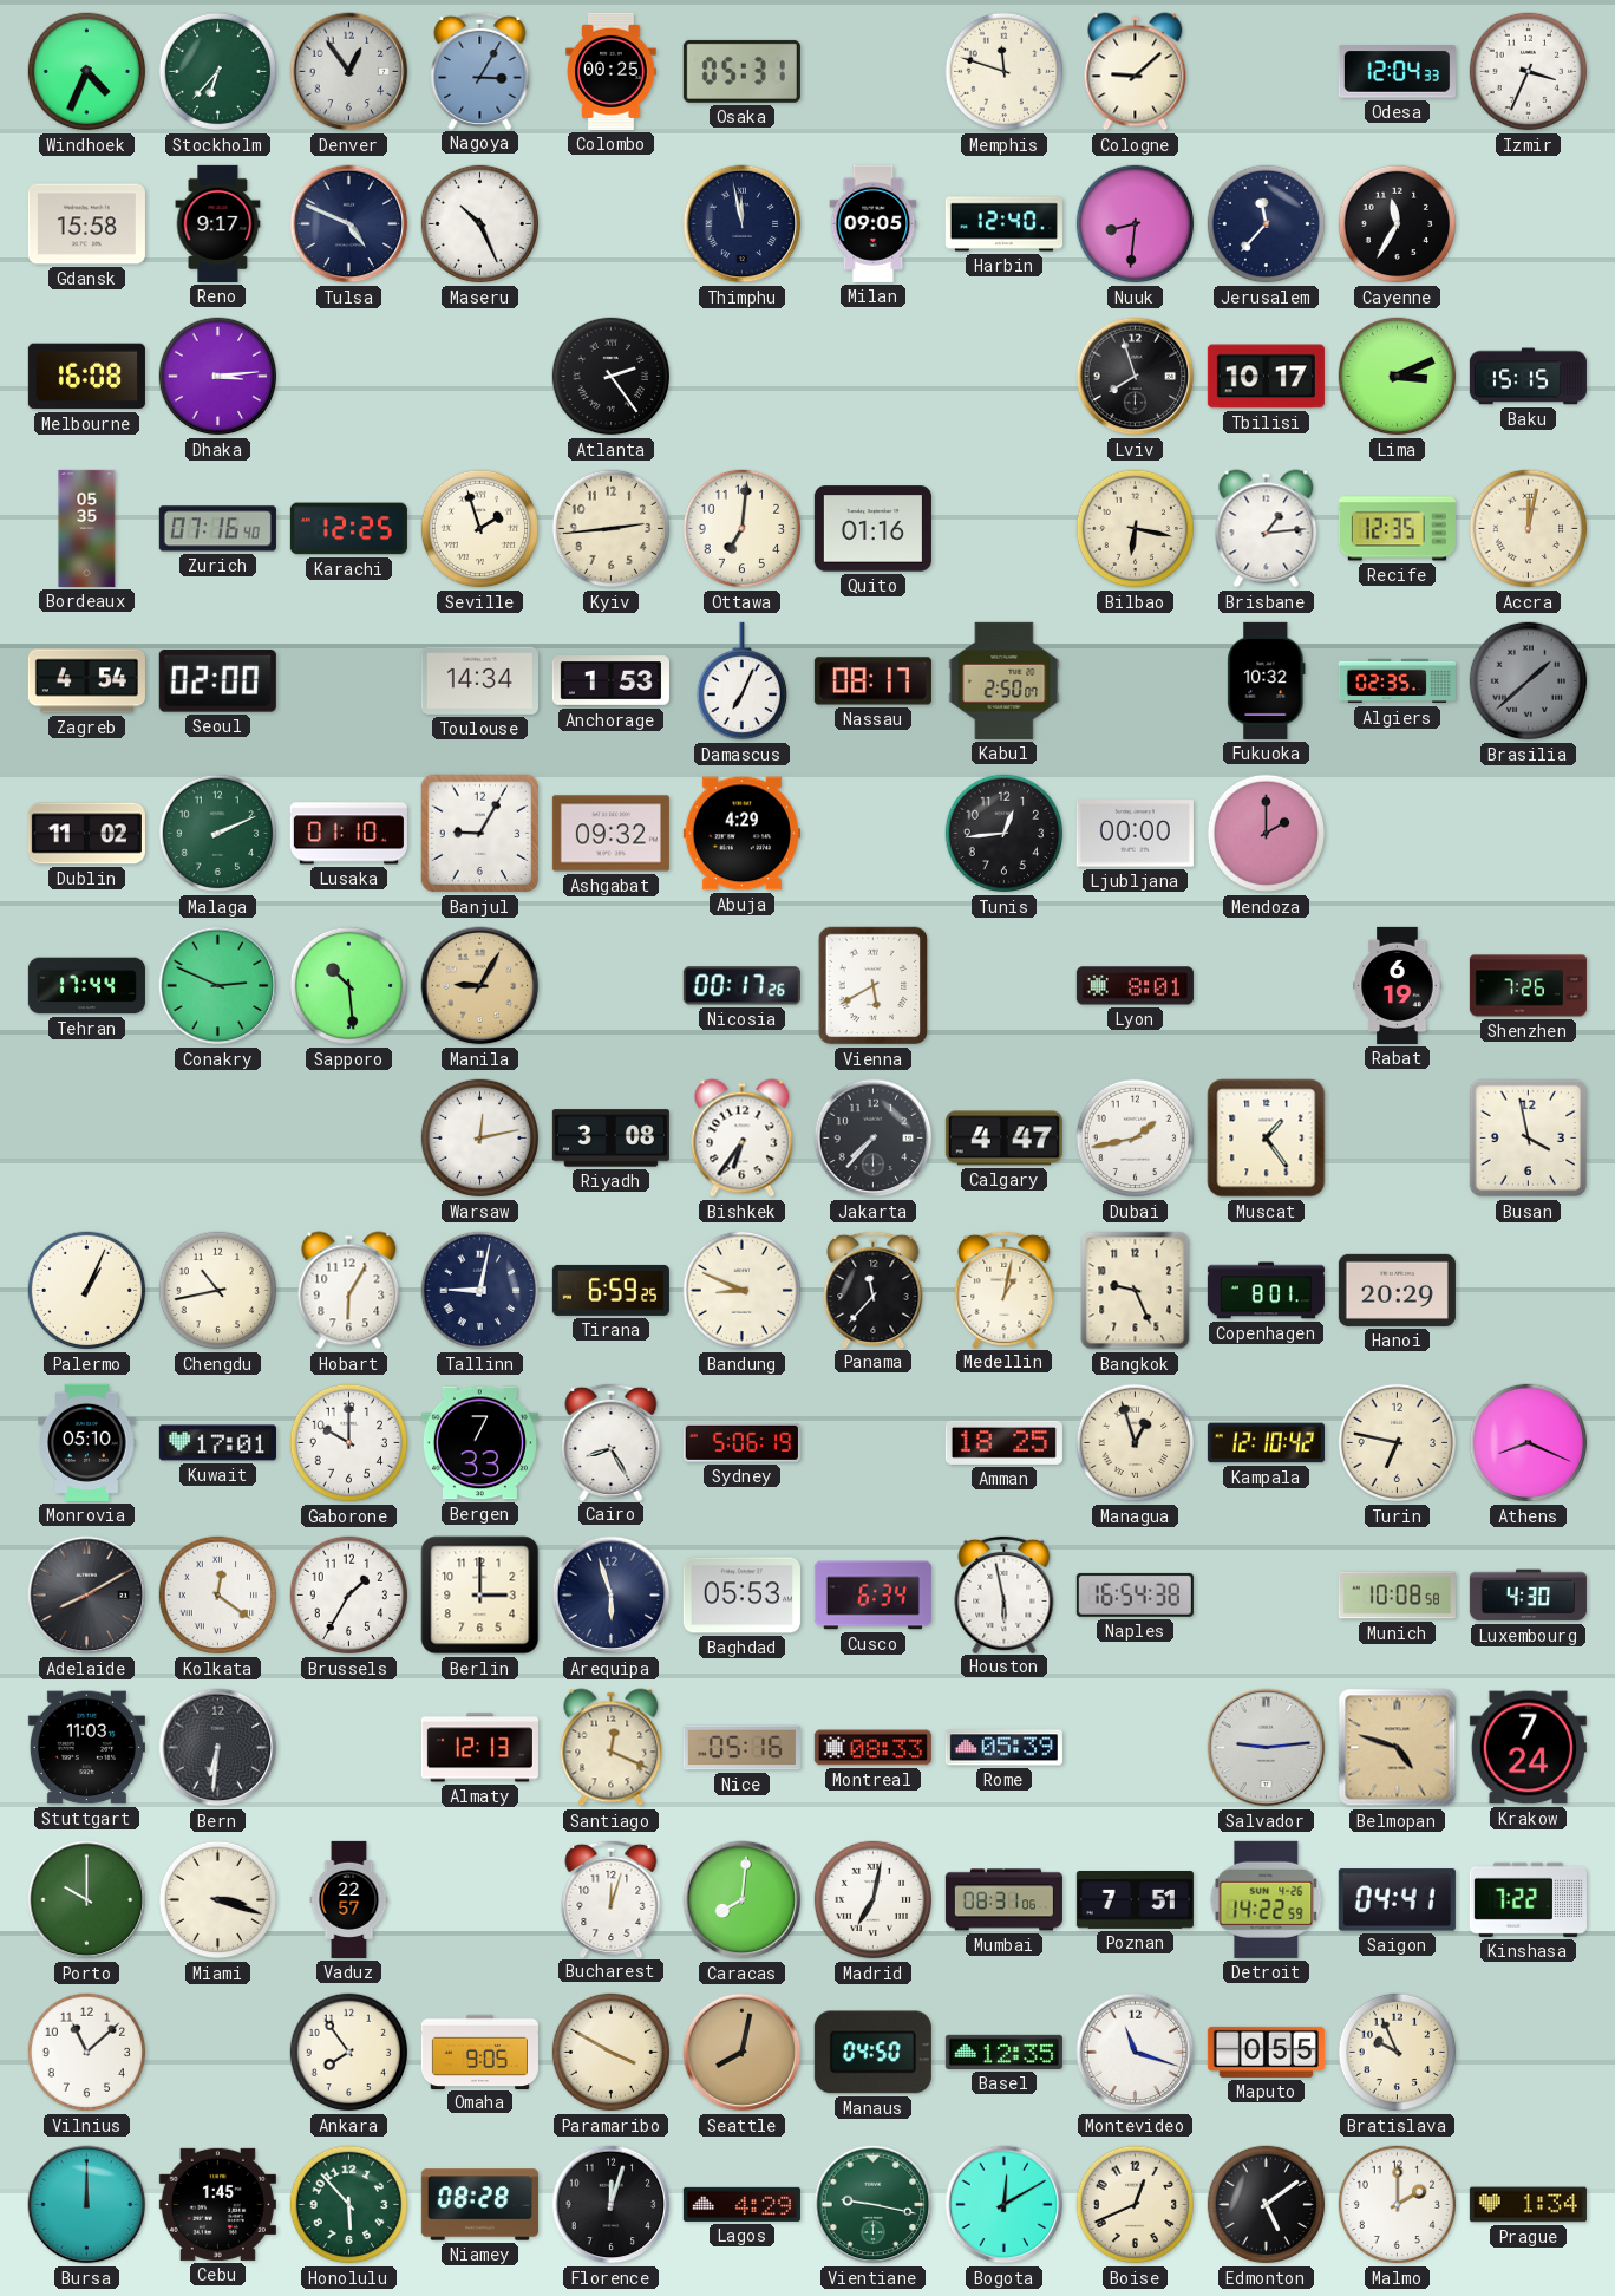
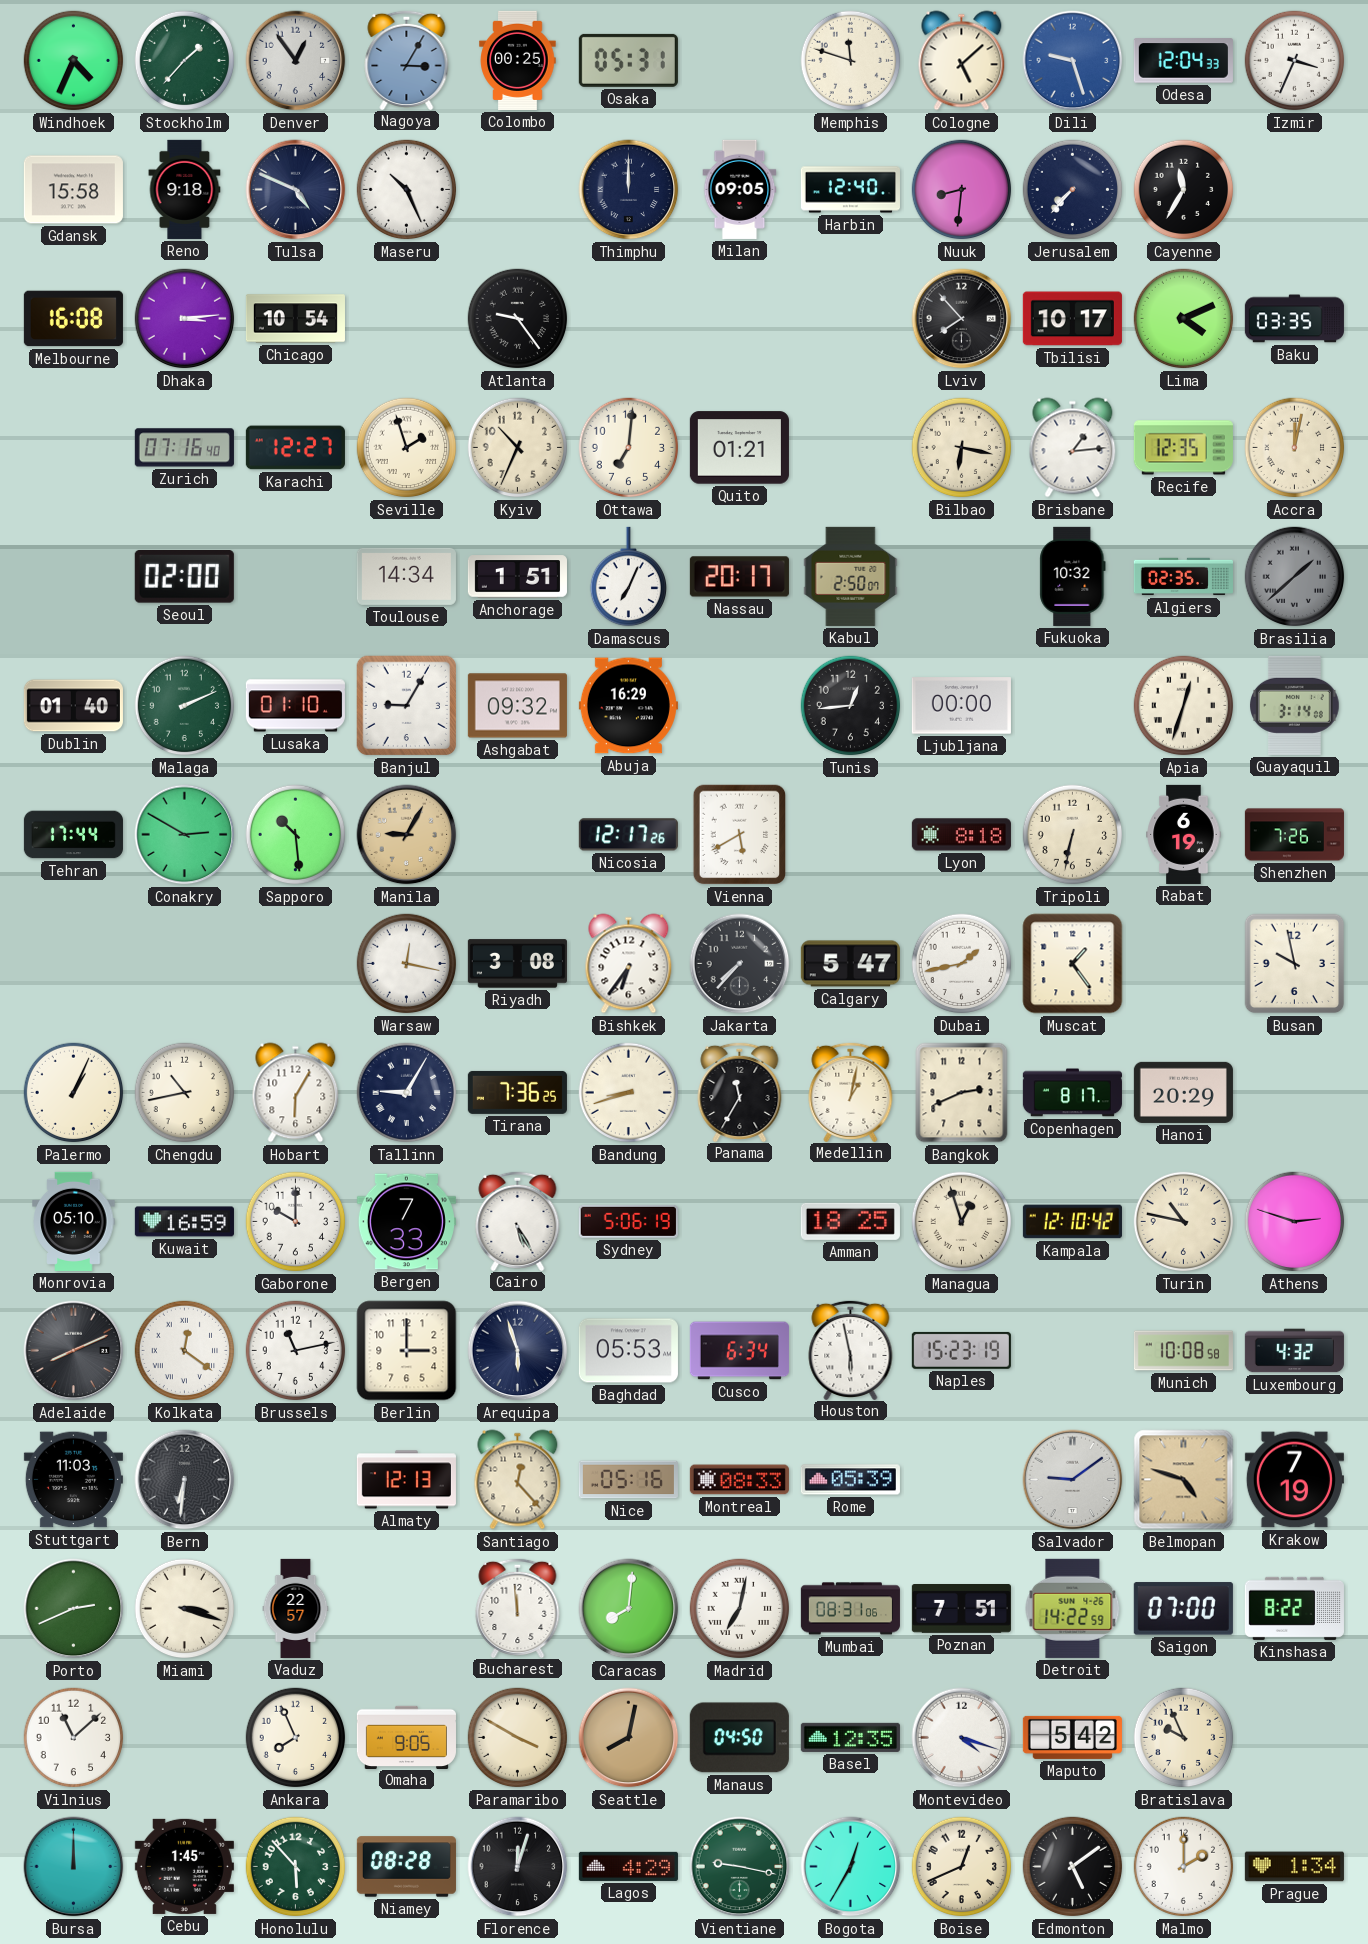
Stockholm: 6:37 -> 1:37
Cologne: 9:08 -> 5:08
Dili: none -> 9:27
Reno: 9:17 -> 9:18
Thimphu: 11:58 -> 12:00
Jerusalem: 11:37 -> 7:37
Chicago: none -> 10:54
Atlanta: 2:24 -> 9:24
Lviv: 7:57 -> 7:53
Lima: 3:11 -> 4:11
Baku: 15:15 -> 03:35
Bordeaux: 05:35 -> none
Karachi: 12:25 -> 12:27
Kyiv: 2:44 -> 10:34
Quito: 01:16 -> 01:21
Zagreb: 4:54 -> none
Anchorage: 1:53 -> 1:51
Nassau: 08:17 -> 20:17
Dublin: 11:02 -> 01:40
Abuja: 4:29 -> 16:29
Mendoza: 2:00 -> none
Apia: none -> 12:33
Guayaquil: none -> 3:14
Conakry: 2:49 -> 2:50
Nicosia: 00:17 -> 12:17
Lyon: 8:01 -> 8:18
Tripoli: none -> 6:32
Warsaw: 12:13 -> 12:17
Calgary: 4:47 -> 5:47
Busan: 3:58 -> 9:58
Tallinn: 9:02 -> 9:05
Tirana: 6:59 -> 7:36
Bandung: 8:49 -> 8:42
Panama: 11:37 -> 11:35
Bangkok: 9:26 -> 2:41
Copenhagen: 8:01 -> 8:17
Kuwait: 17:01 -> 16:59
Cairo: 8:25 -> 5:25
Turin: 6:47 -> 10:47
Athens: 8:19 -> 2:48
Adelaide: 8:10 -> 8:11
Brussels: 1:35 -> 11:13
Naples: 16:54 -> 15:23
Luxembourg: 4:30 -> 4:32
Santiago: 12:19 -> 12:23
Salvador: 9:14 -> 9:09
Krakow: 7:24 -> 7:19
Porto: 10:00 -> 2:41
Bucharest: 12:03 -> 11:59
Saigon: 04:41 -> 07:00
Kinshasa: 7:22 -> 8:22
Ankara: 7:54 -> 7:56
Montevideo: 11:18 -> 4:18
Maputo: 0:55 -> 5:42
Bogota: 12:10 -> 12:35
